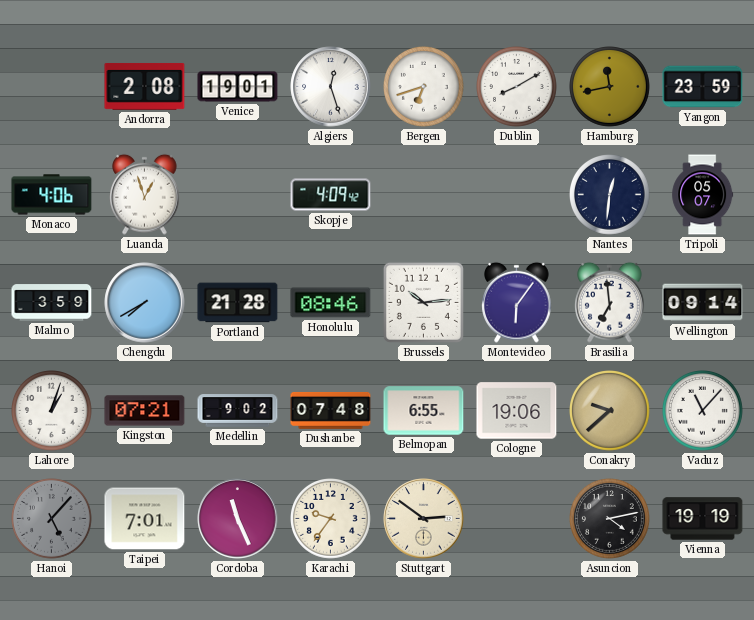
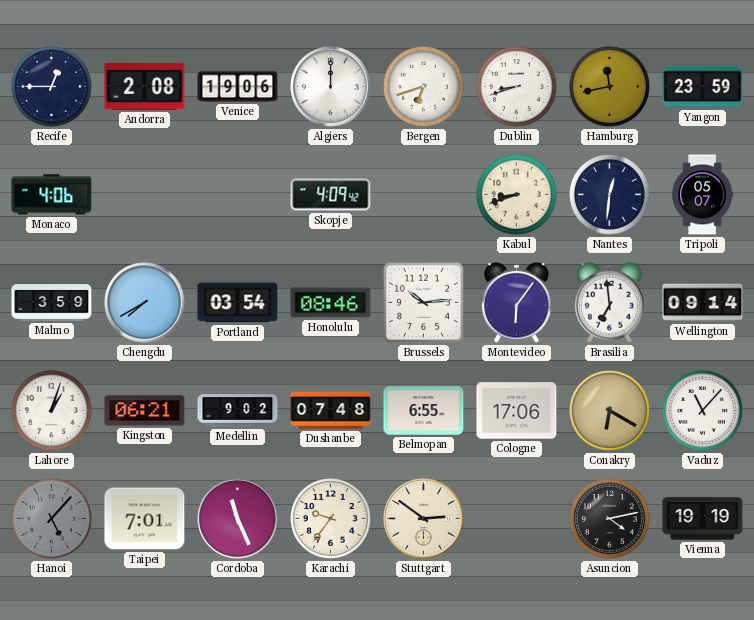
Recife: none -> 12:45
Venice: 19:01 -> 19:06
Algiers: 12:27 -> 12:00
Dublin: 8:10 -> 8:42
Luanda: 12:57 -> none
Kabul: none -> 8:42
Portland: 21:28 -> 03:54
Kingston: 07:21 -> 06:21
Cologne: 19:06 -> 17:06
Conakry: 9:38 -> 6:20
